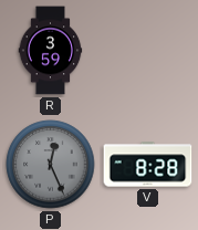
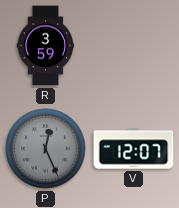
V: 8:28 -> 12:07
